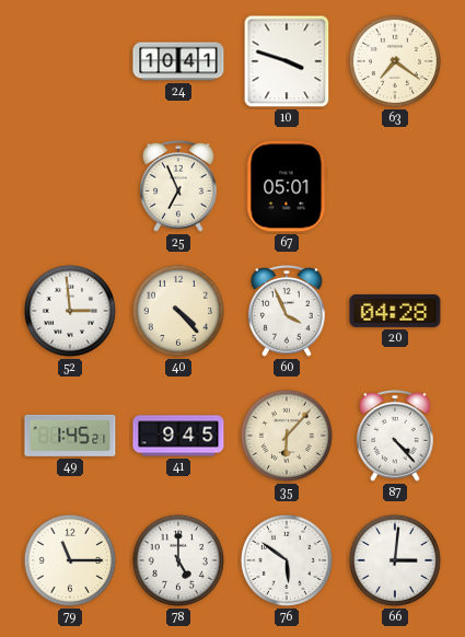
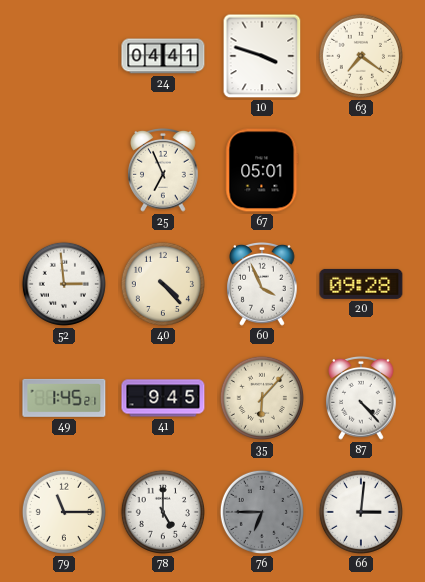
24: 10:41 -> 04:41
20: 04:28 -> 09:28
76: 5:51 -> 6:45
76 dial: white -> grey
